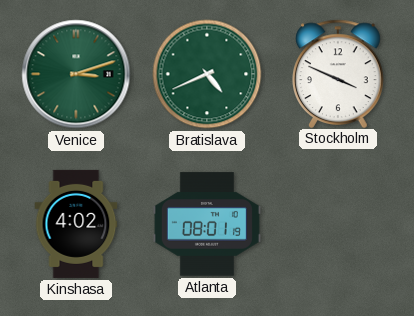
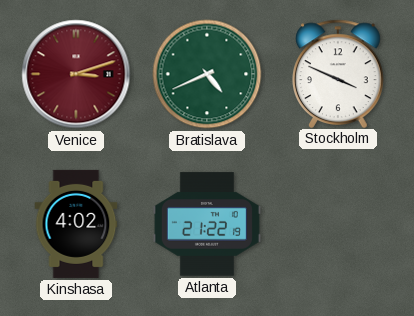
Venice dial: green -> burgundy
Atlanta: 08:01 -> 21:22
